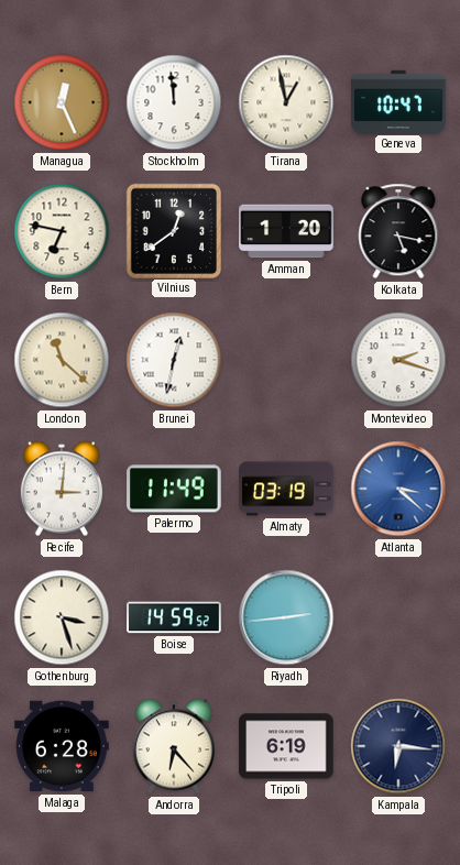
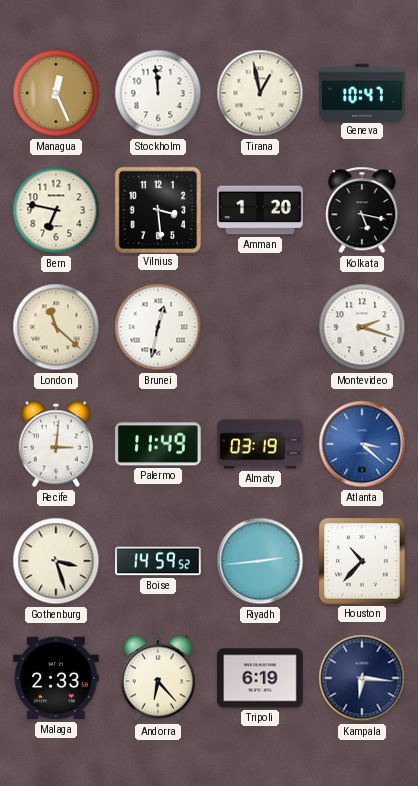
Vilnius: 12:39 -> 3:29
Houston: none -> 10:37
Malaga: 6:28 -> 2:33
